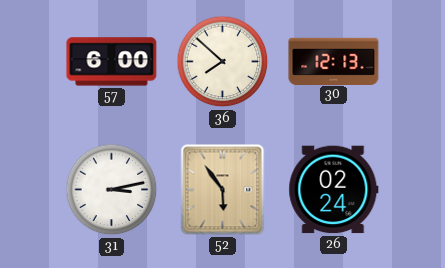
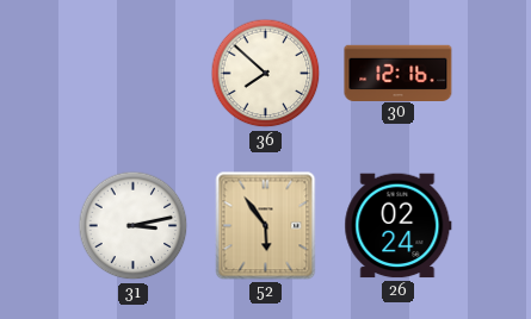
57: 6:00 -> none
30: 12:13 -> 12:16
